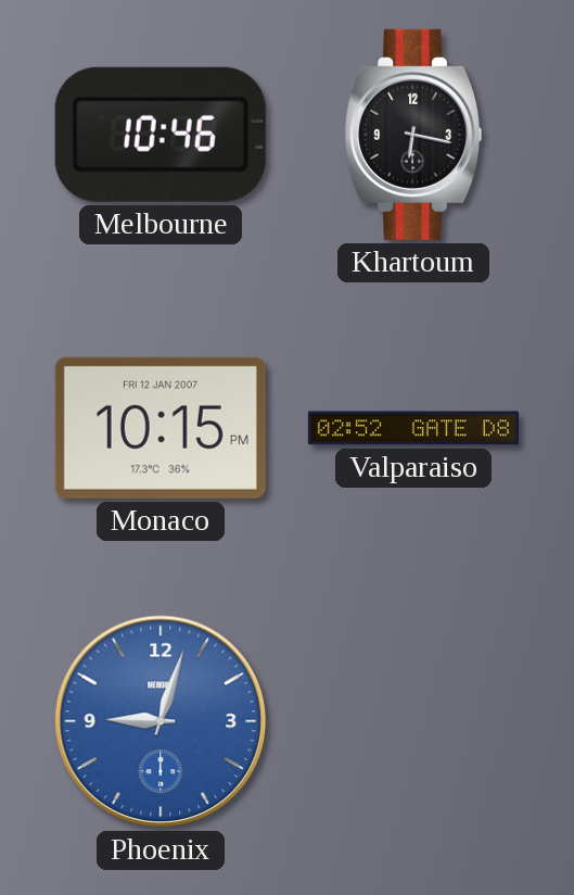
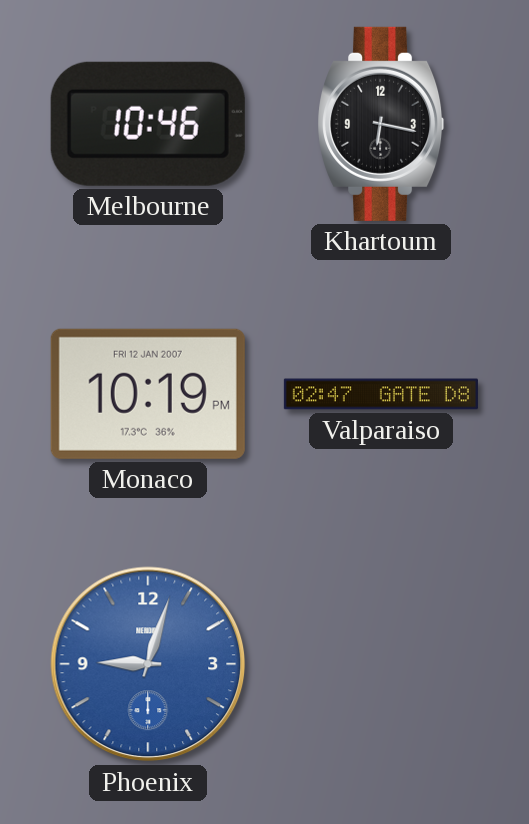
Monaco: 10:15 -> 10:19
Valparaiso: 02:52 -> 02:47
